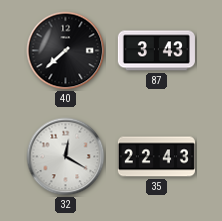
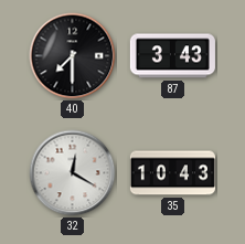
40: 7:38 -> 7:30
35: 22:43 -> 10:43
